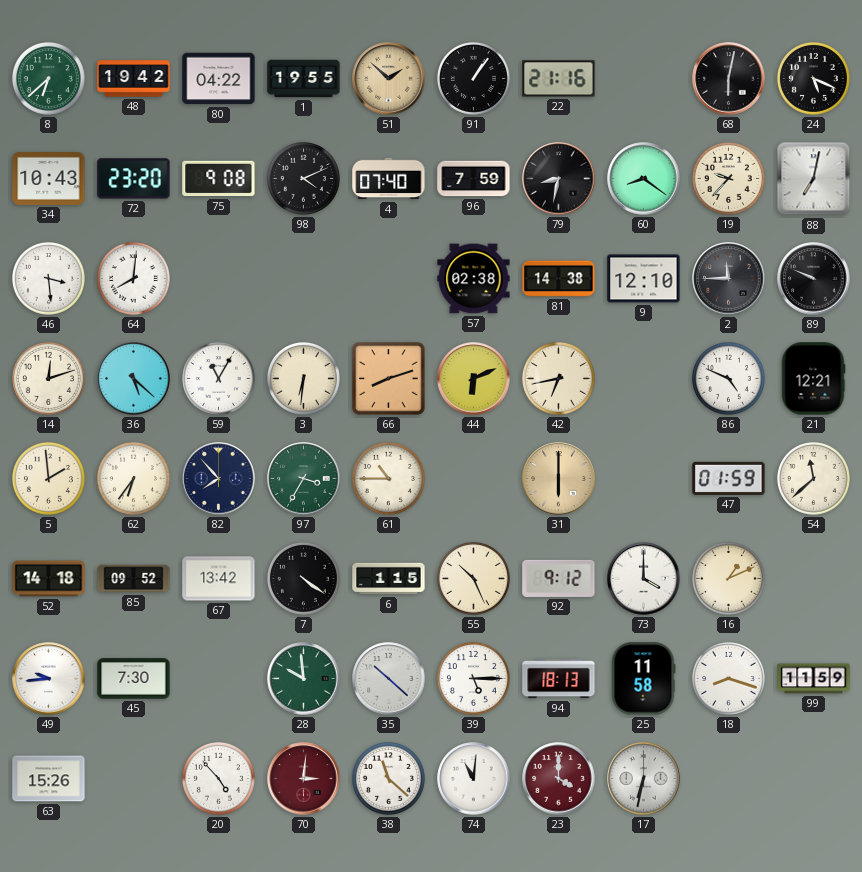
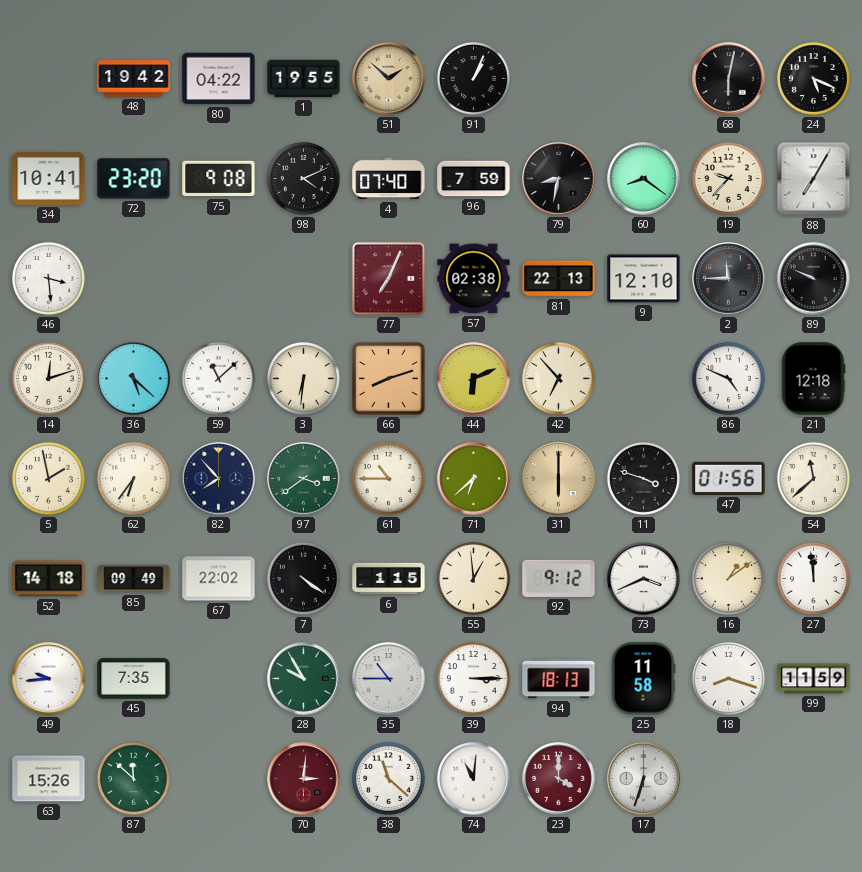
8: 6:38 -> none
91: 1:06 -> 1:04
22: 21:16 -> none
34: 10:43 -> 10:41
88: 7:02 -> 7:05
64: 8:01 -> none
77: none -> 7:04
81: 14:38 -> 22:13
59: 11:05 -> 11:08
42: 6:43 -> 6:53
21: 12:21 -> 12:18
5: 1:59 -> 1:58
97: 3:35 -> 3:39
71: none -> 6:38
11: none -> 3:48
47: 01:59 -> 01:56
85: 09:52 -> 09:49
67: 13:42 -> 22:02
55: 10:26 -> 12:59
73: 4:00 -> 3:41
16: 1:11 -> 1:09
27: none -> 11:59
45: 7:30 -> 7:35
28: 9:59 -> 9:55
35: 10:22 -> 10:45
39: 5:15 -> 3:15
87: none -> 11:52
20: 4:53 -> none
17: 6:32 -> 6:33
